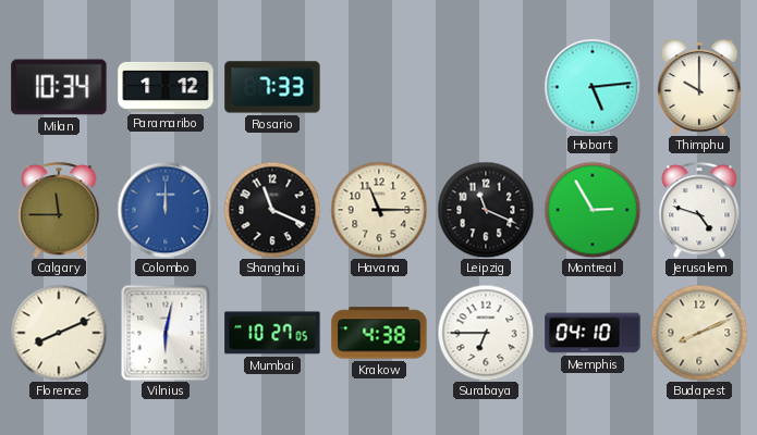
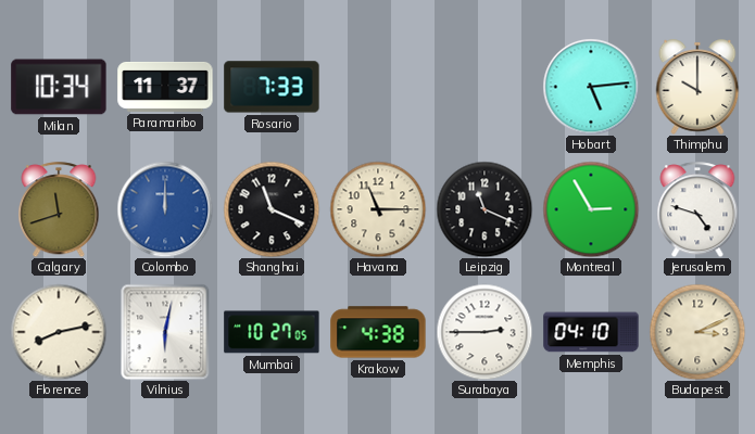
Paramaribo: 1:12 -> 11:37
Calgary: 11:45 -> 11:42
Florence: 8:11 -> 8:13
Surabaya: 6:45 -> 2:45
Budapest: 8:11 -> 3:11
